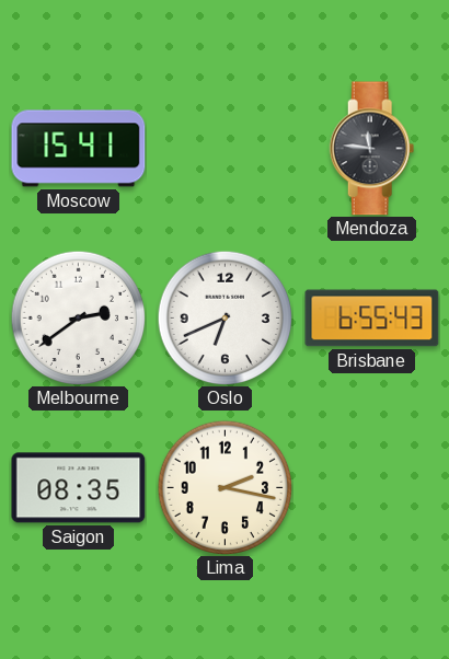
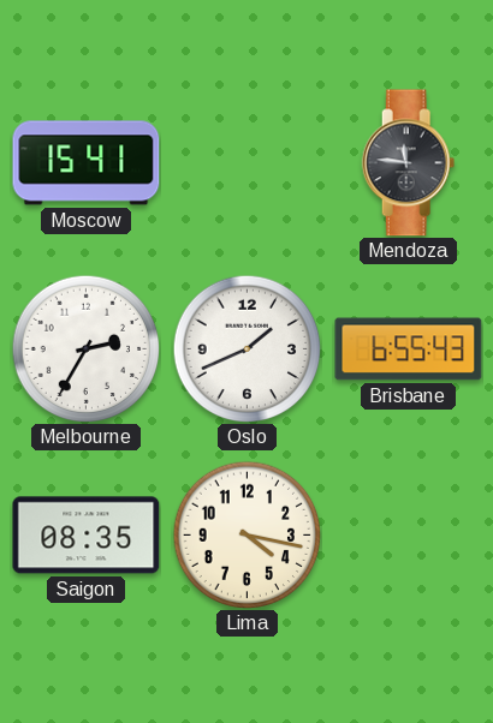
Melbourne: 2:39 -> 2:35
Oslo: 6:41 -> 1:41
Lima: 2:17 -> 4:17
